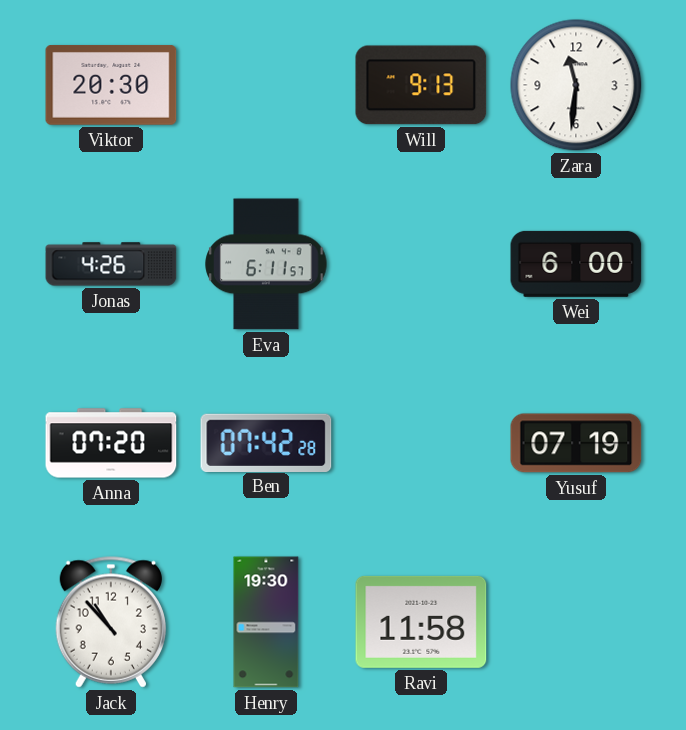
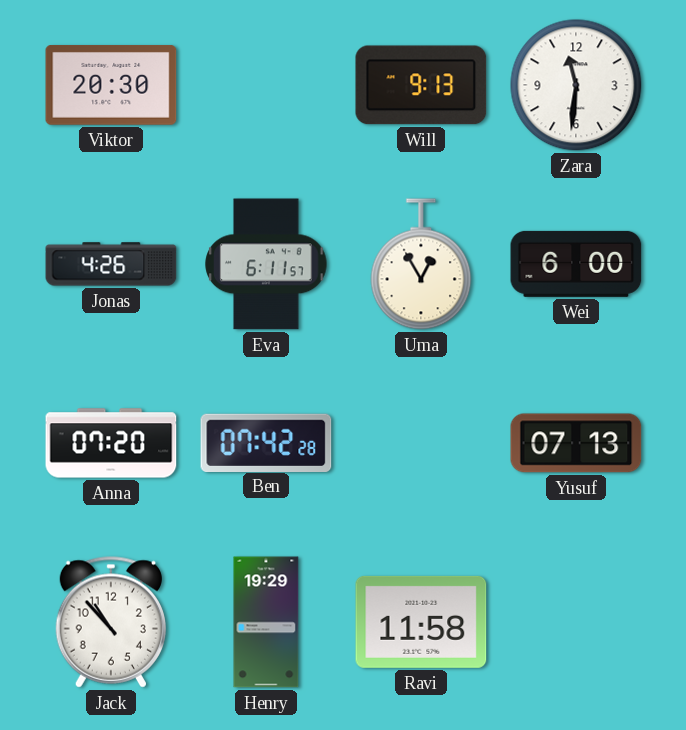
Uma: none -> 12:55
Yusuf: 07:19 -> 07:13
Henry: 19:30 -> 19:29
